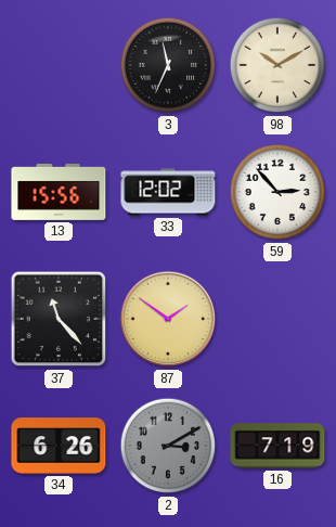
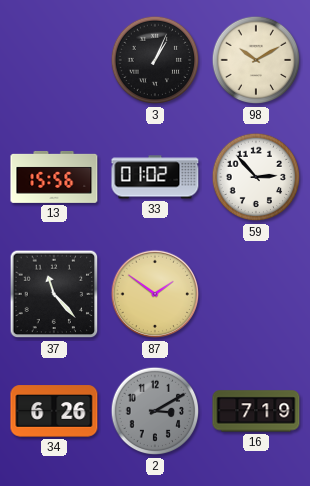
3: 11:34 -> 1:04
33: 12:02 -> 01:02
